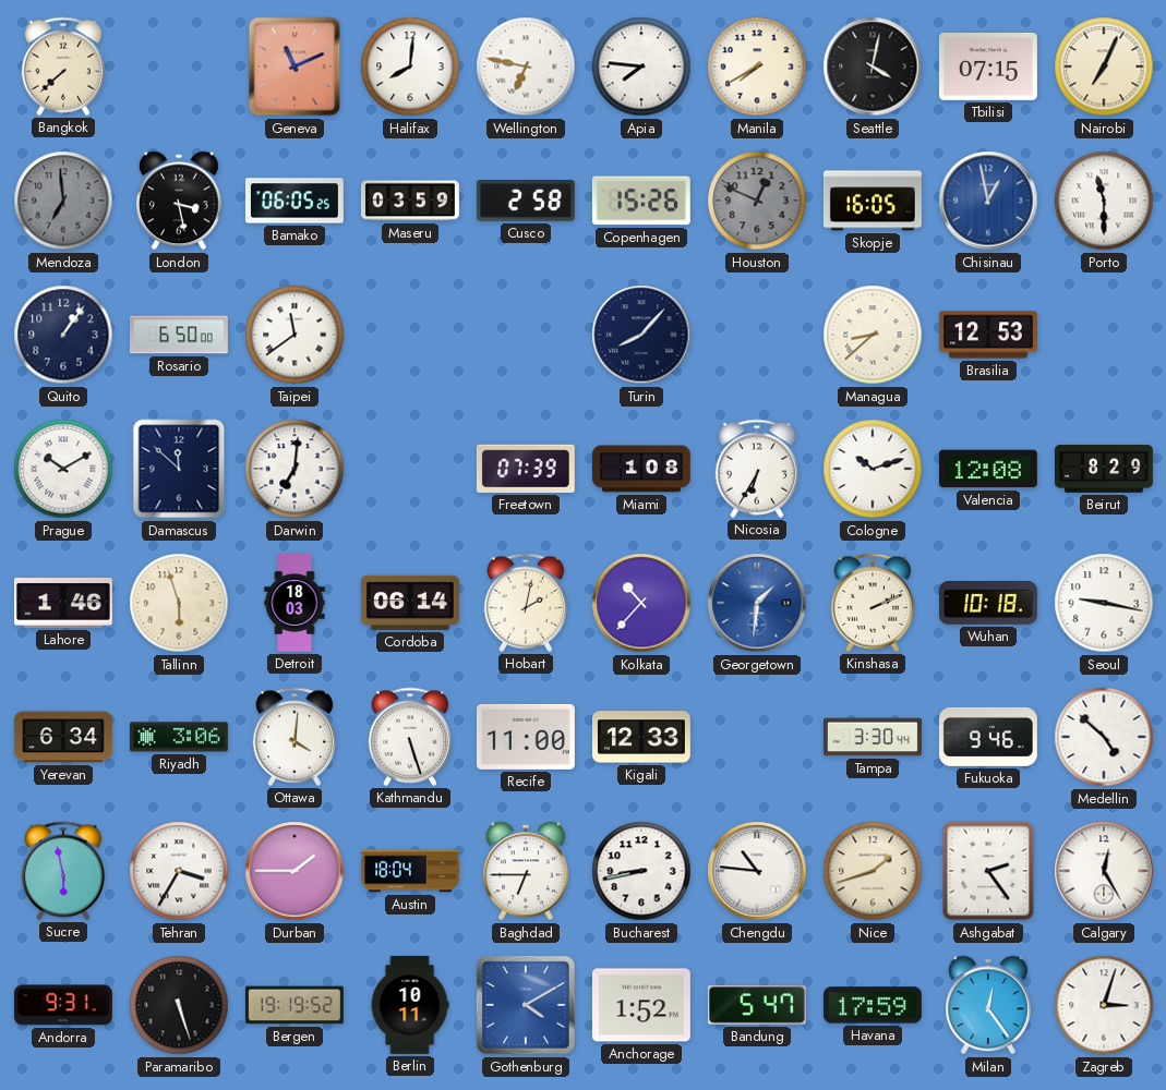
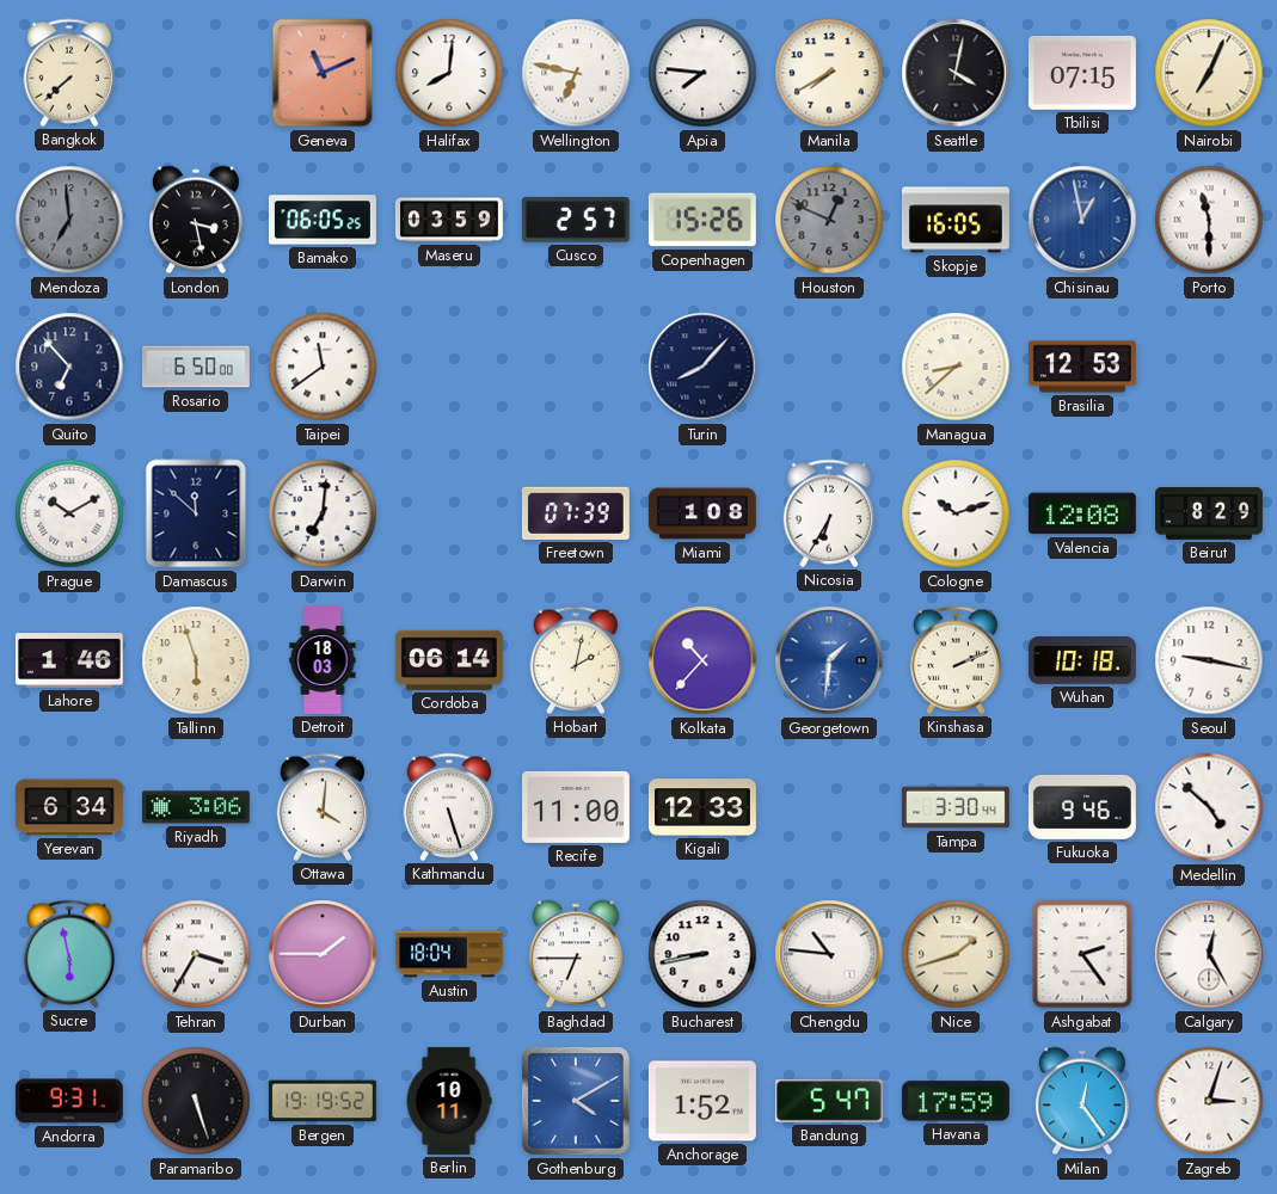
Cusco: 2:58 -> 2:57
Quito: 1:06 -> 6:53
